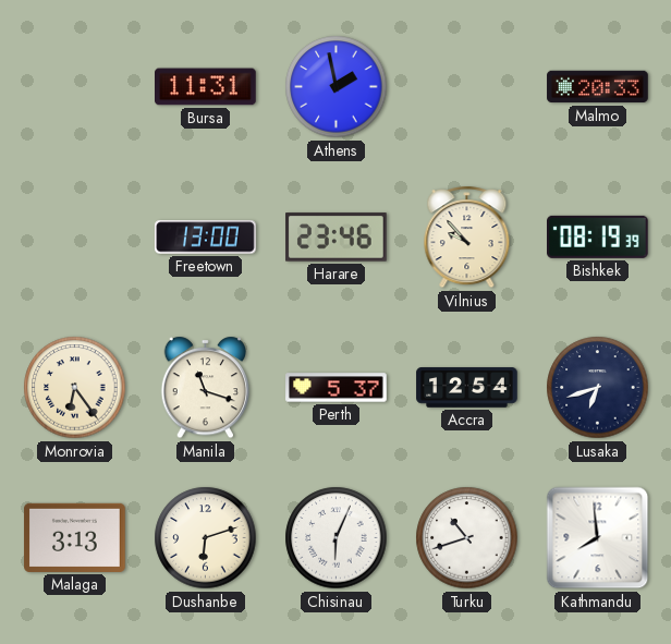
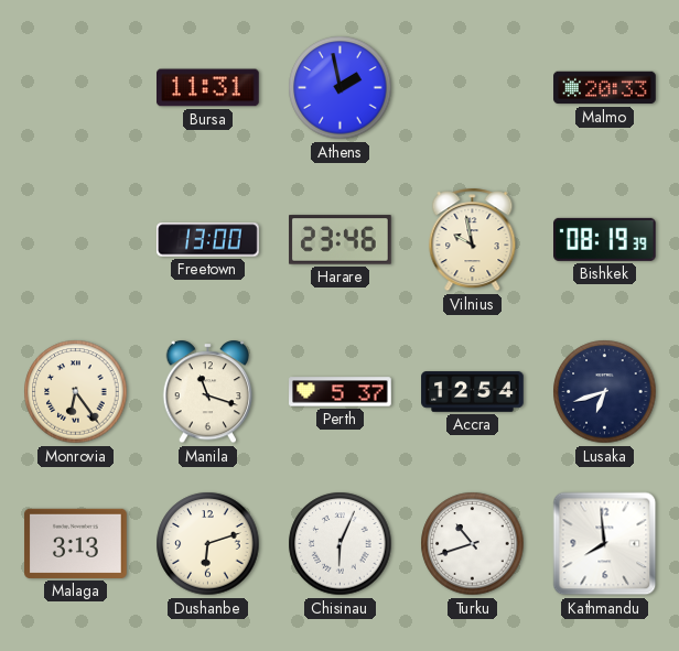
Vilnius: 9:53 -> 9:58
